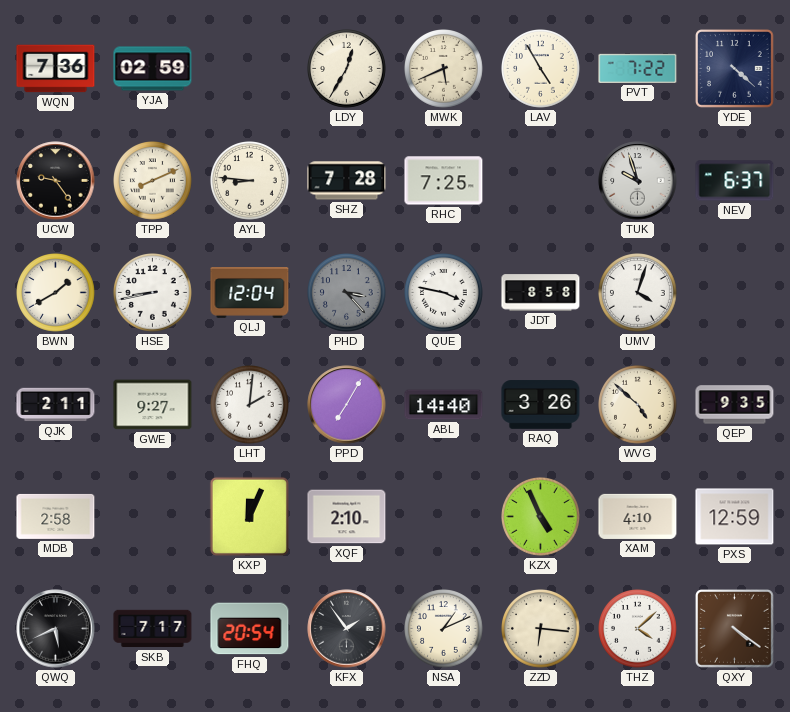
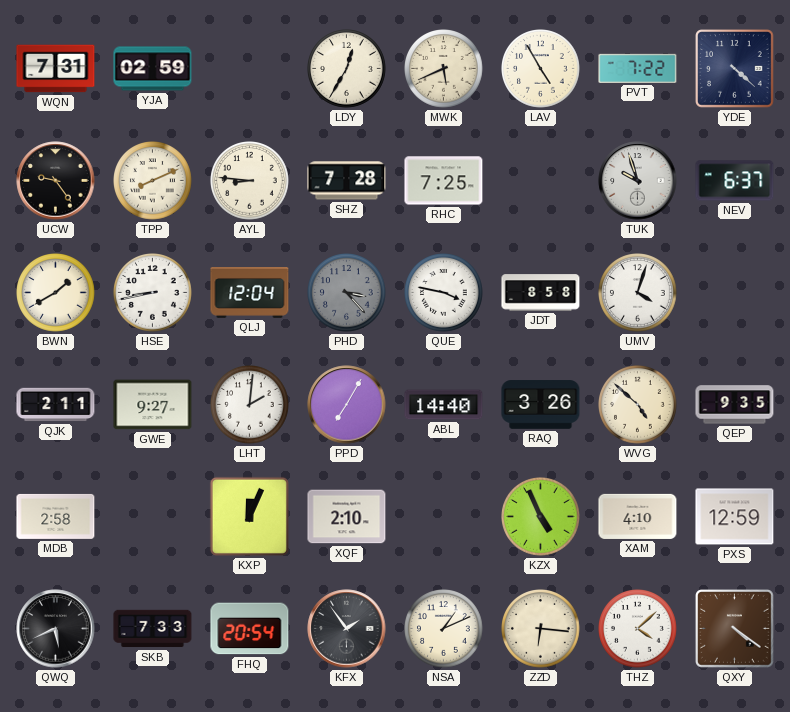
WQN: 7:36 -> 7:31
SKB: 7:17 -> 7:33
